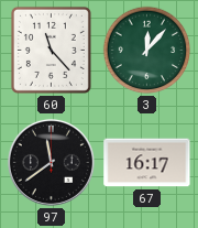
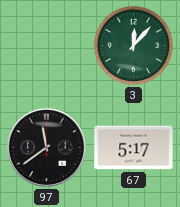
60: 11:23 -> none
67: 16:17 -> 5:17
